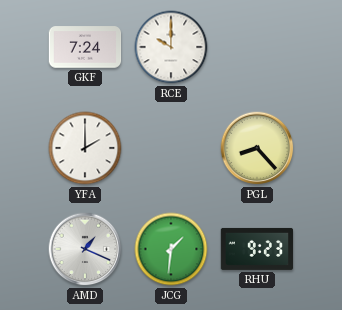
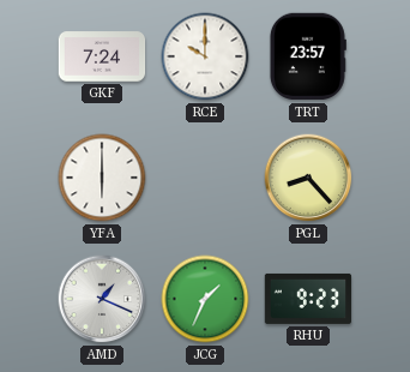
TRT: none -> 23:57
YFA: 2:00 -> 6:00
JCG: 1:31 -> 1:34
